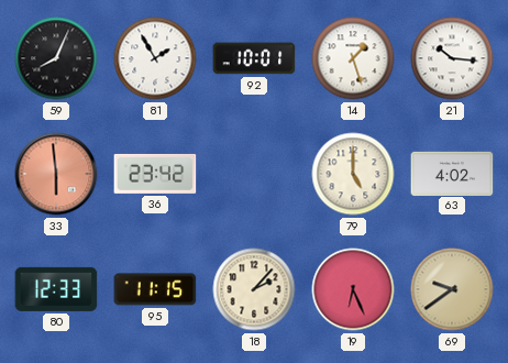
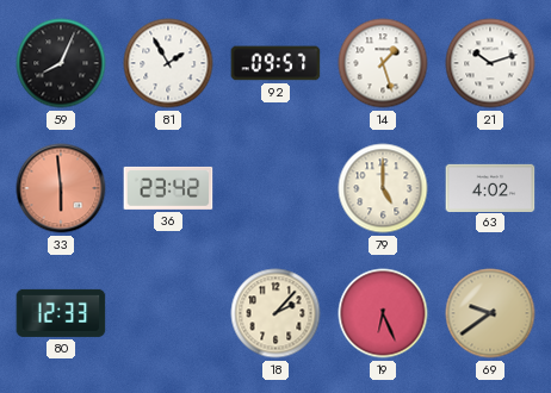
92: 10:01 -> 09:57
21: 10:16 -> 10:12
95: 11:15 -> none
